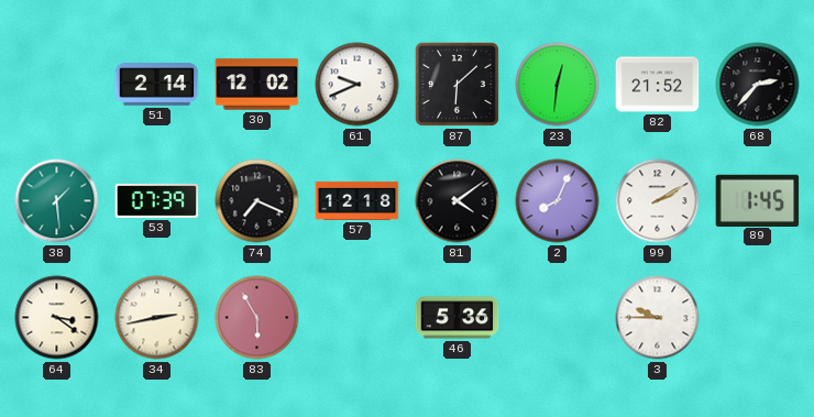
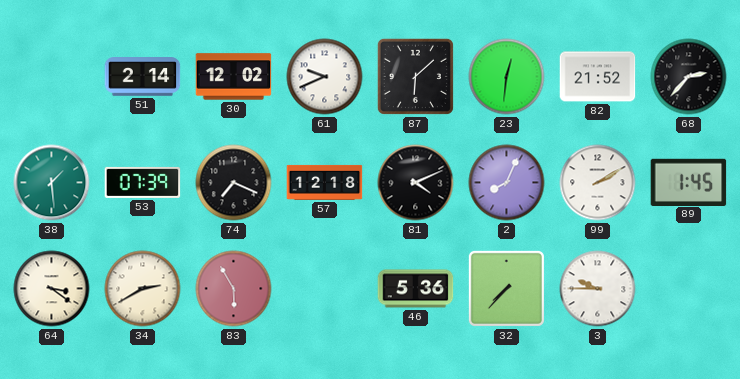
81: 4:09 -> 4:11
34: 2:43 -> 2:40
32: none -> 7:37
